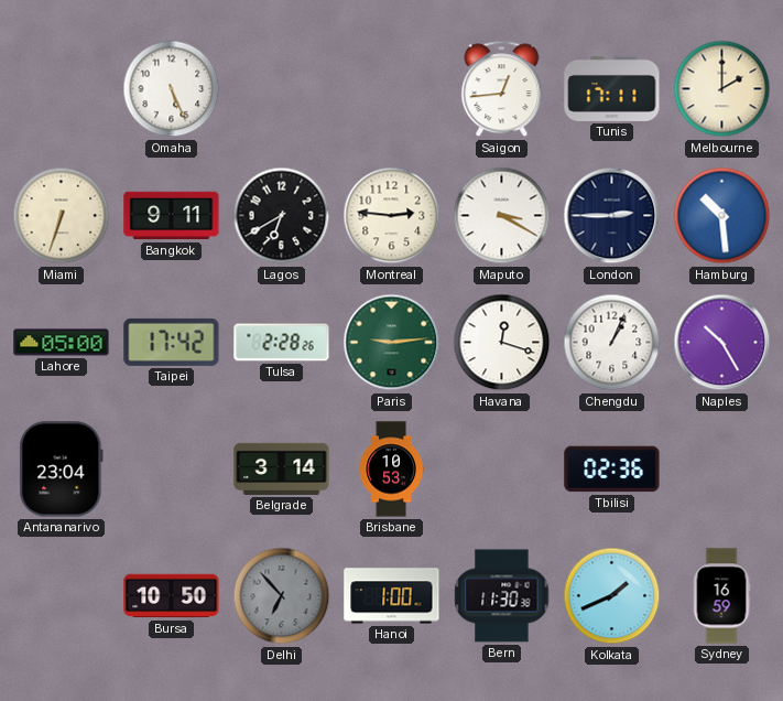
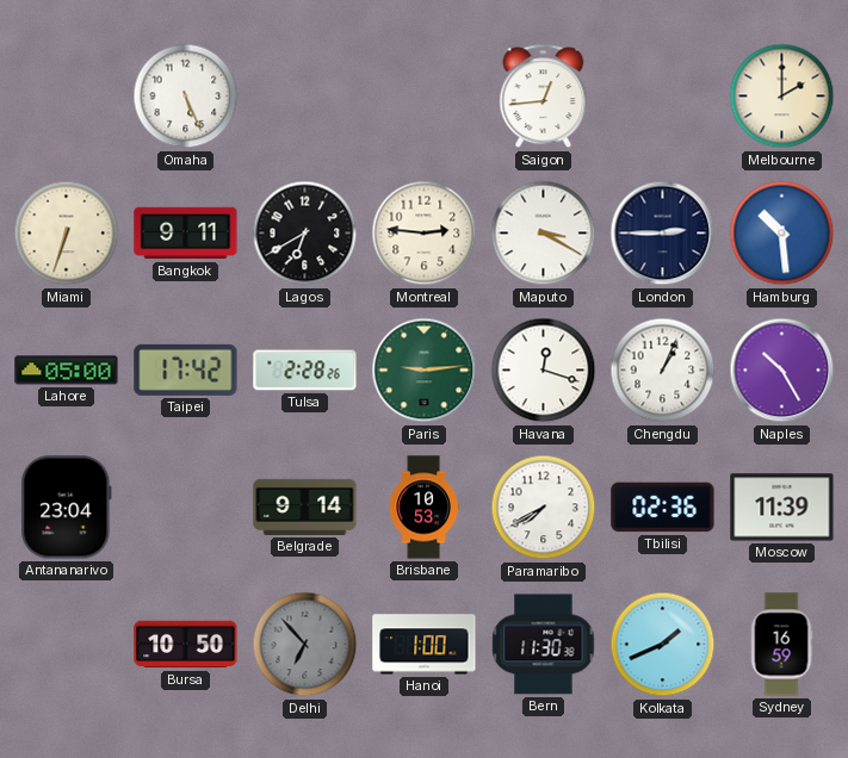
Tunis: 17:11 -> none
Belgrade: 3:14 -> 9:14
Paramaribo: none -> 7:40
Moscow: none -> 11:39
